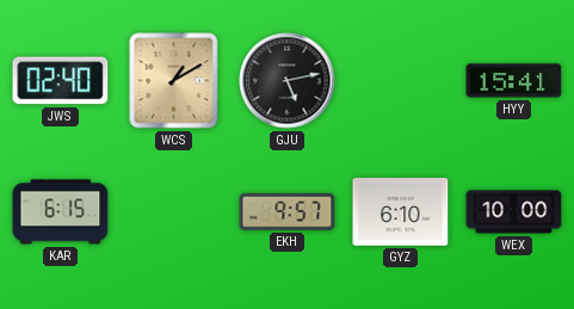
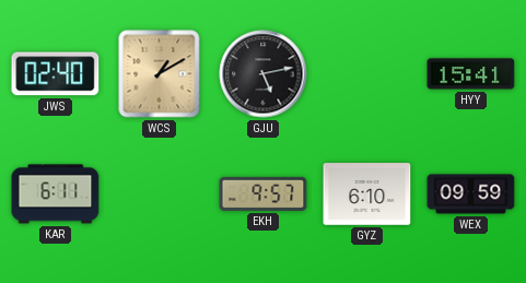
KAR: 6:15 -> 6:11
WEX: 10:00 -> 09:59
